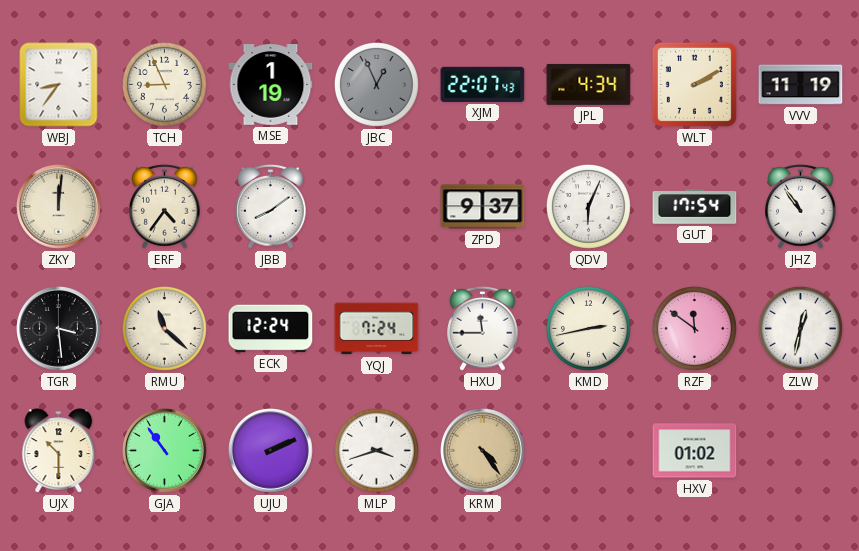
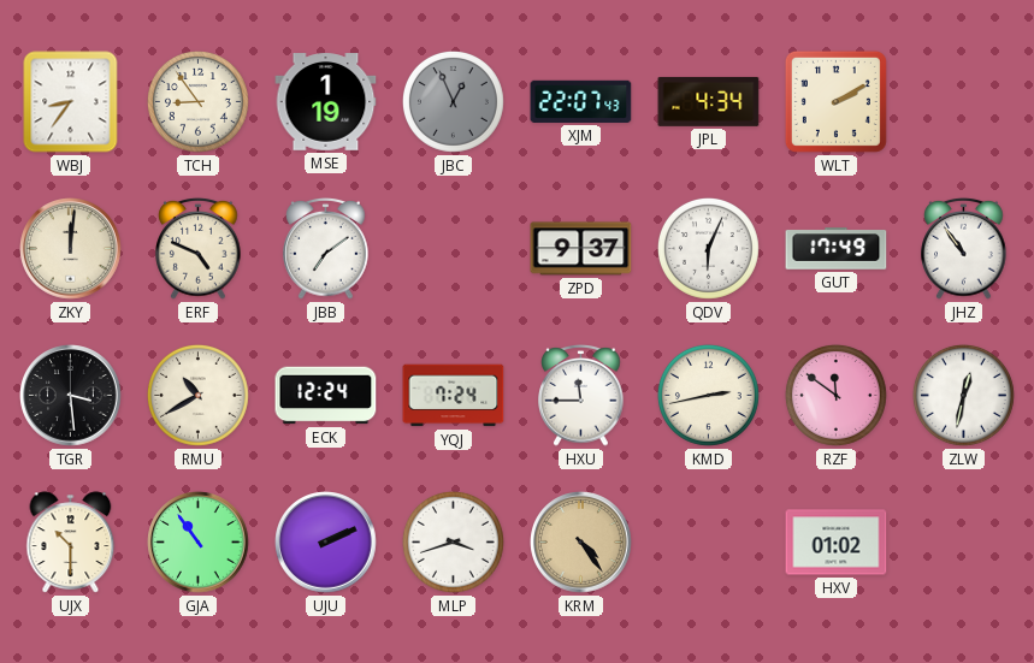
TCH: 8:56 -> 8:54
VVV: 11:19 -> none
ERF: 4:36 -> 4:49
JBB: 8:09 -> 7:09
GUT: 17:54 -> 17:49
RMU: 11:22 -> 10:40
